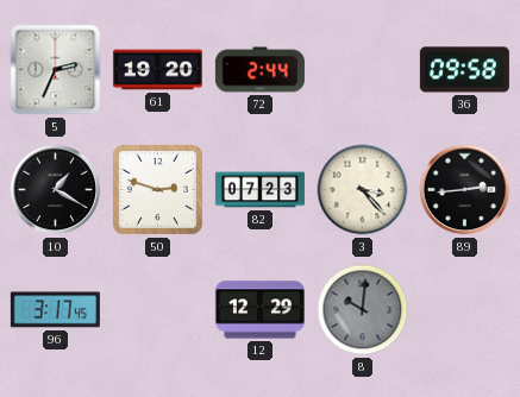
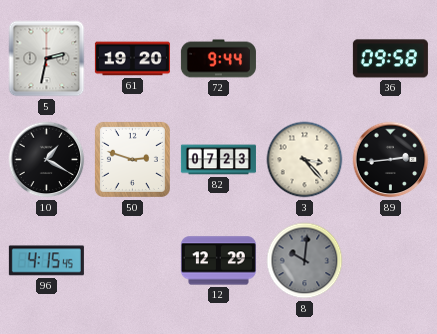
5: 2:34 -> 2:32
72: 2:44 -> 9:44
96: 3:17 -> 4:15
